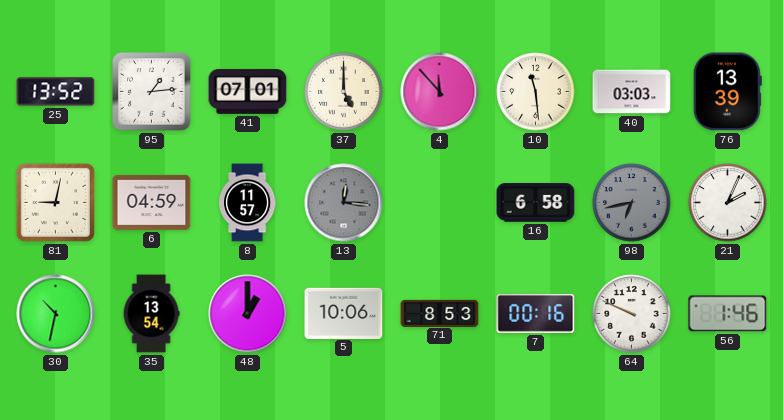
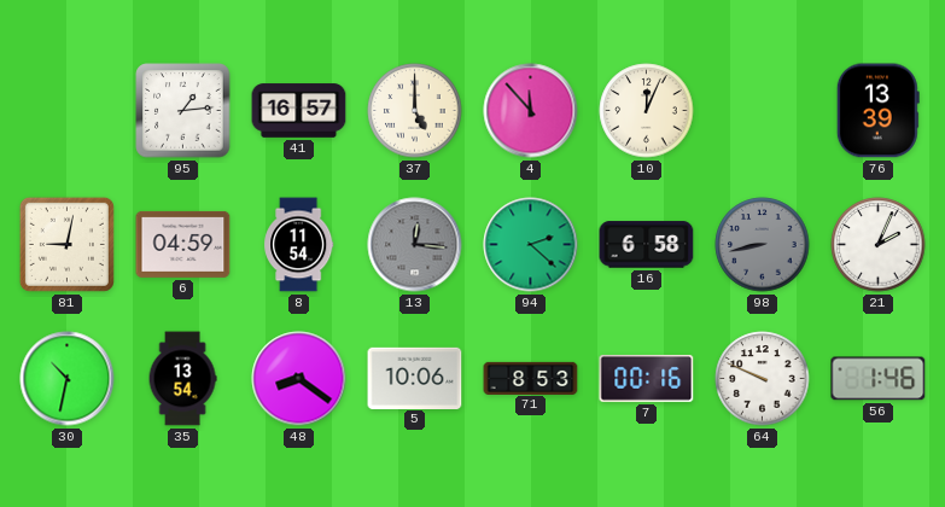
25: 13:52 -> none
41: 07:01 -> 16:57
10: 11:29 -> 12:04
40: 03:03 -> none
8: 11:57 -> 11:54
94: none -> 2:22
98: 6:43 -> 8:43
48: 1:00 -> 8:21
